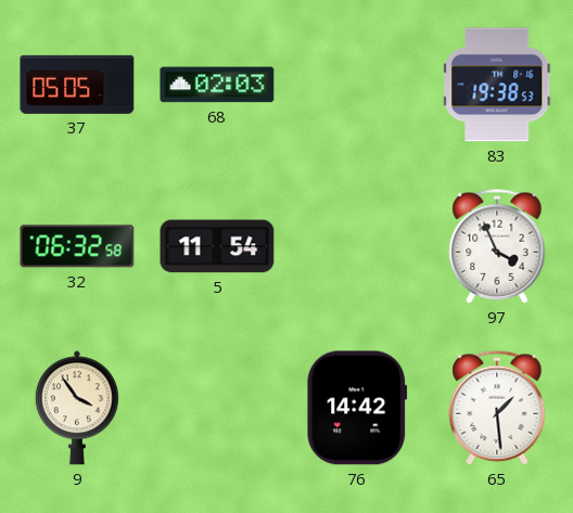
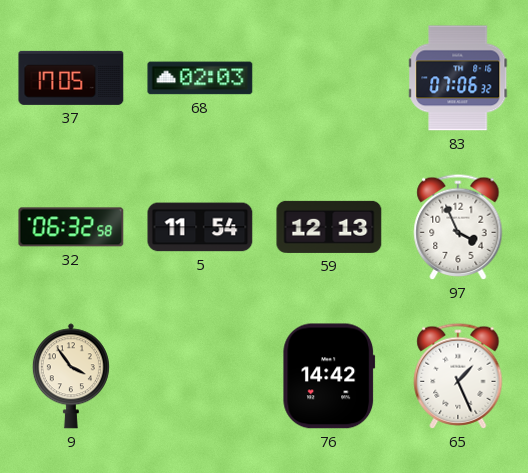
37: 05:05 -> 17:05
83: 19:38 -> 07:06
59: none -> 12:13
65: 1:29 -> 1:26
